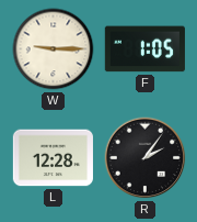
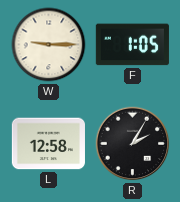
L: 12:28 -> 12:58
R: 2:06 -> 2:05
